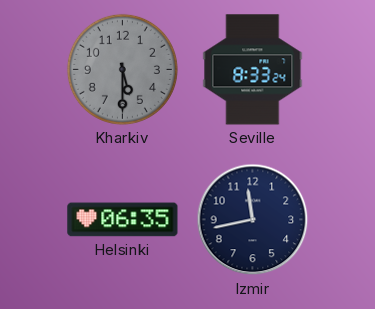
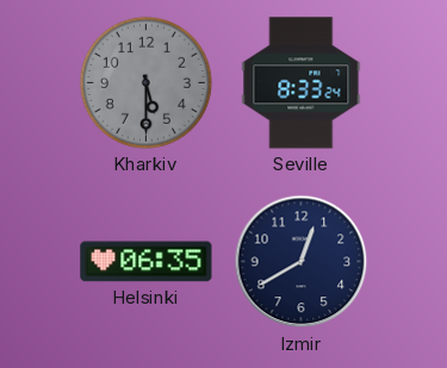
Izmir: 11:43 -> 12:40
